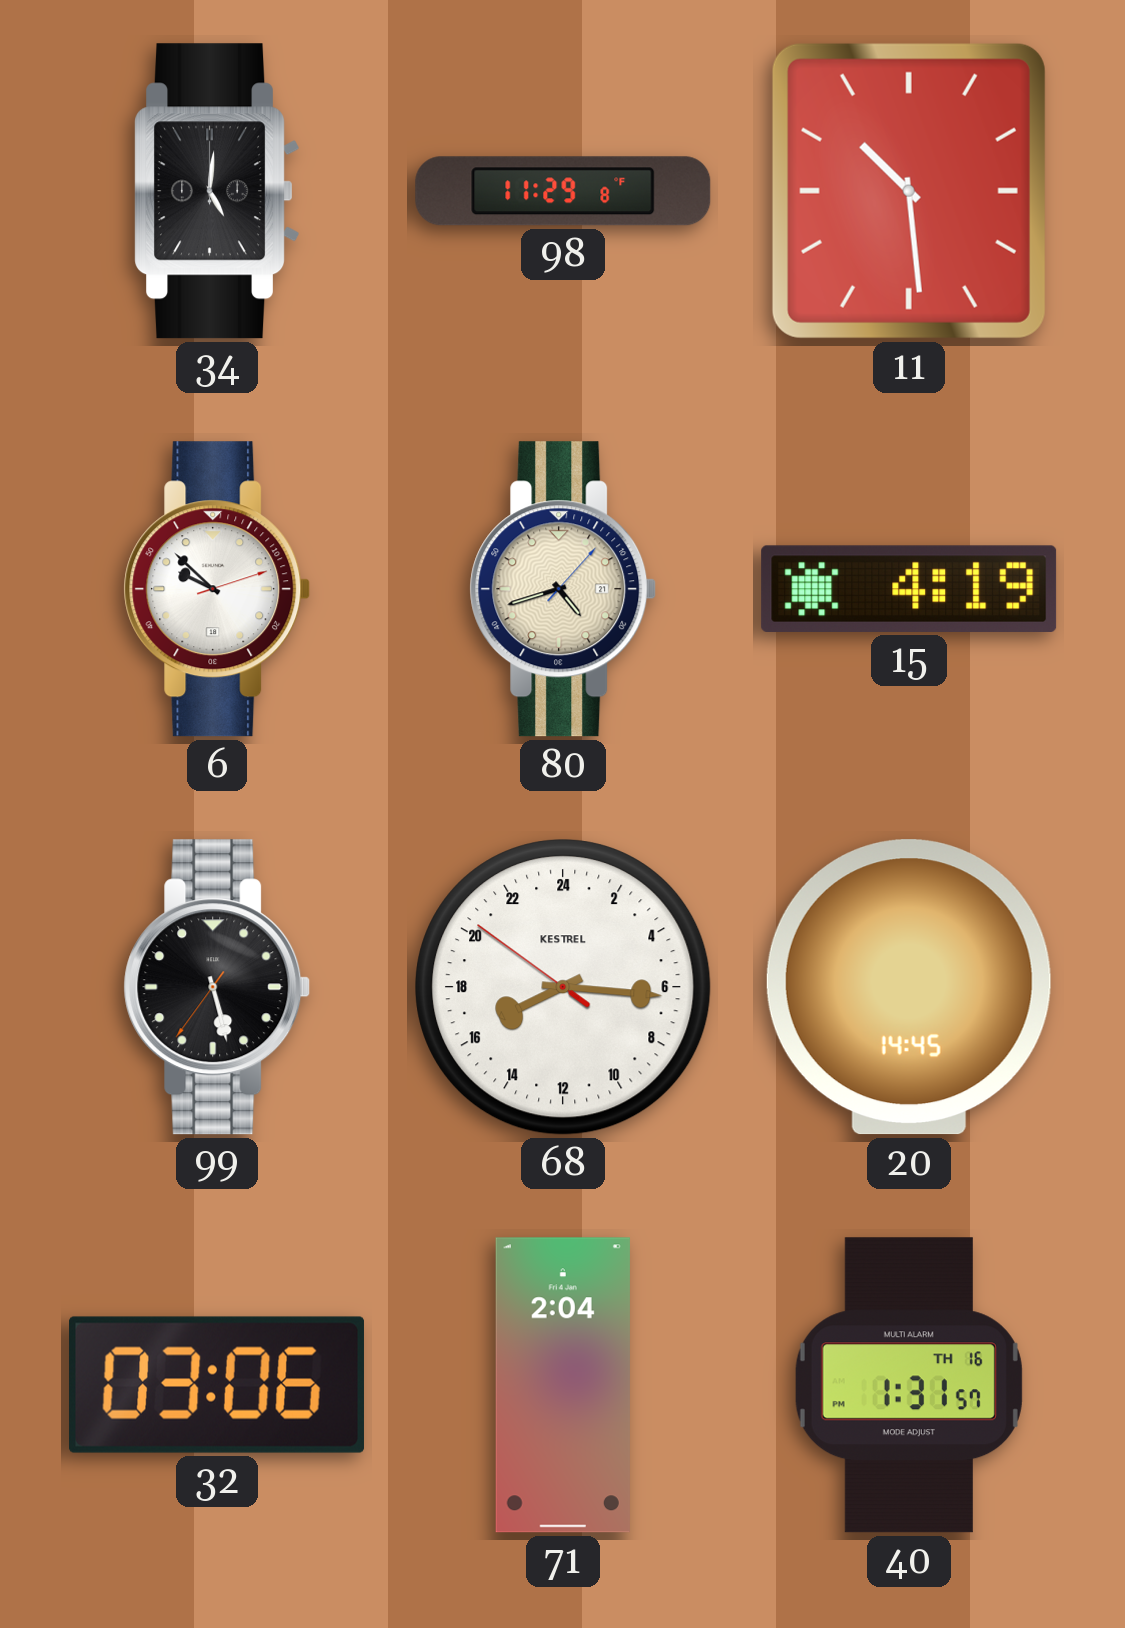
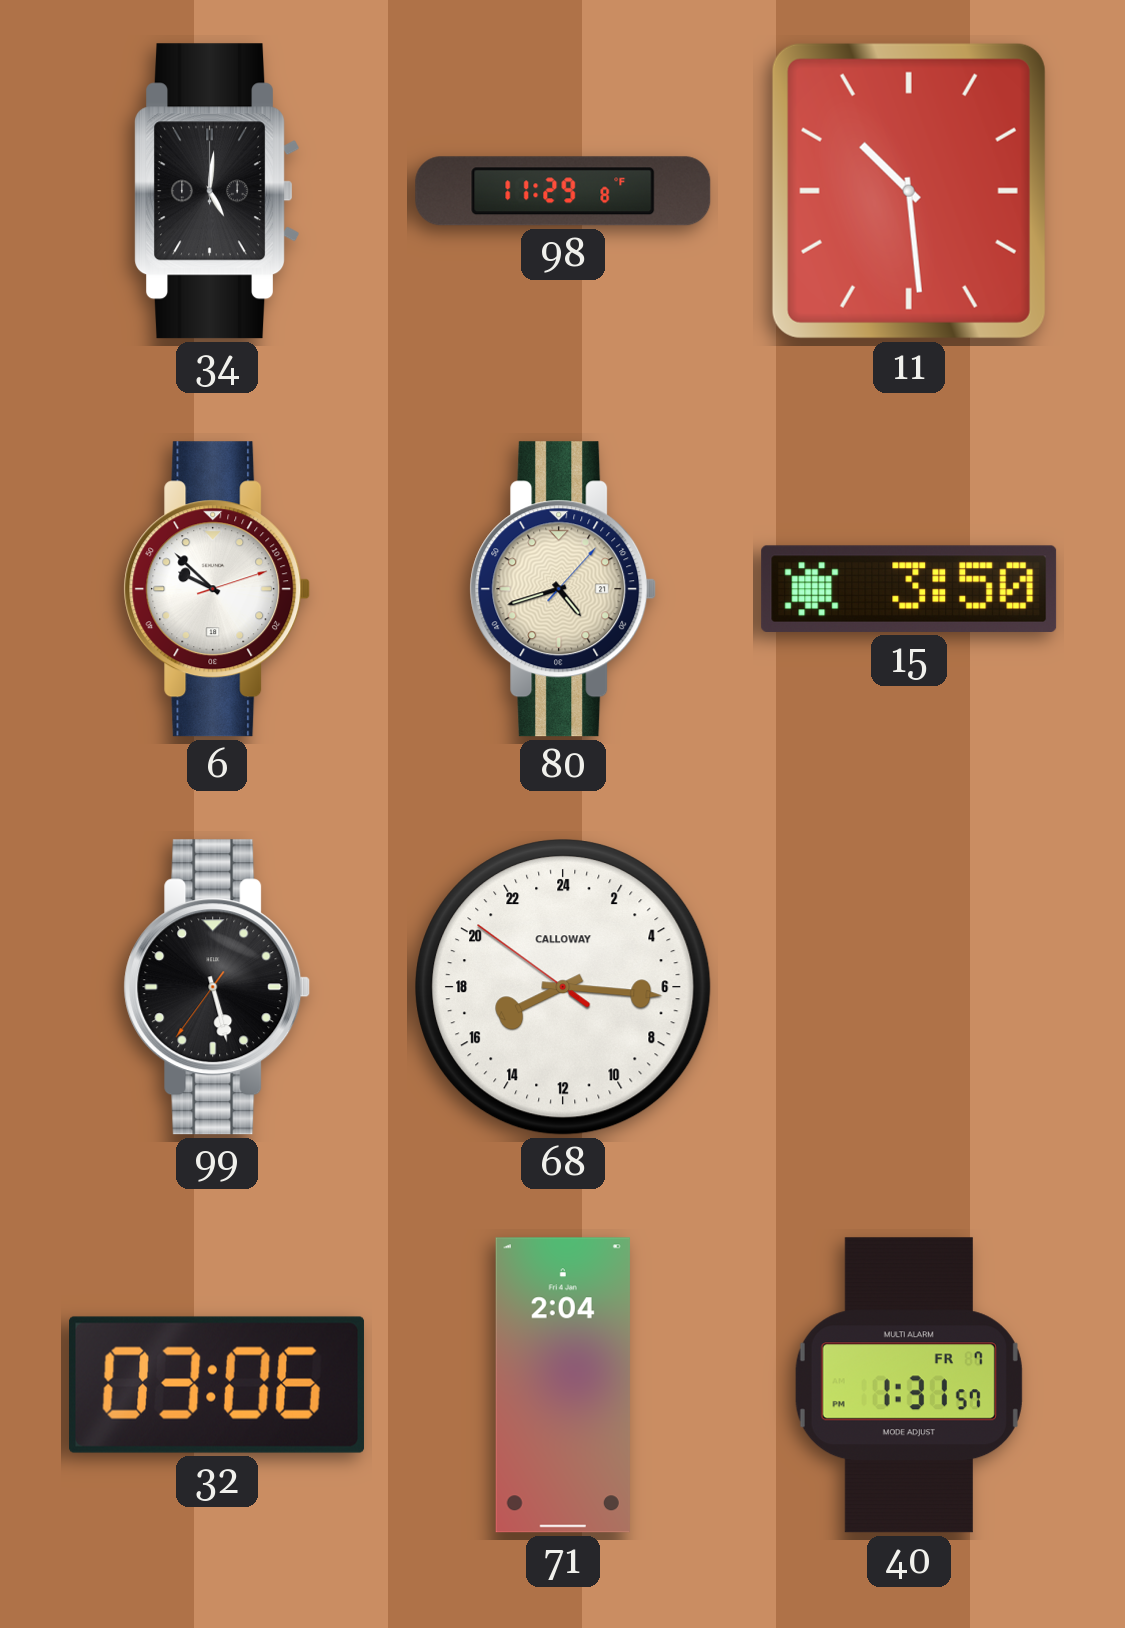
15: 4:19 -> 3:50
68 brand: KESTREL -> CALLOWAY
20: 14:45 -> none
40 date: TH 16 -> FR 7
